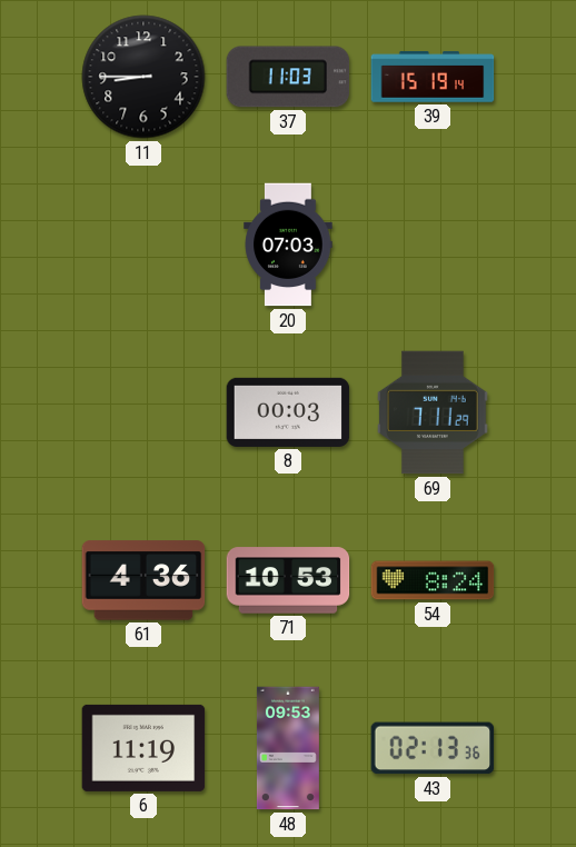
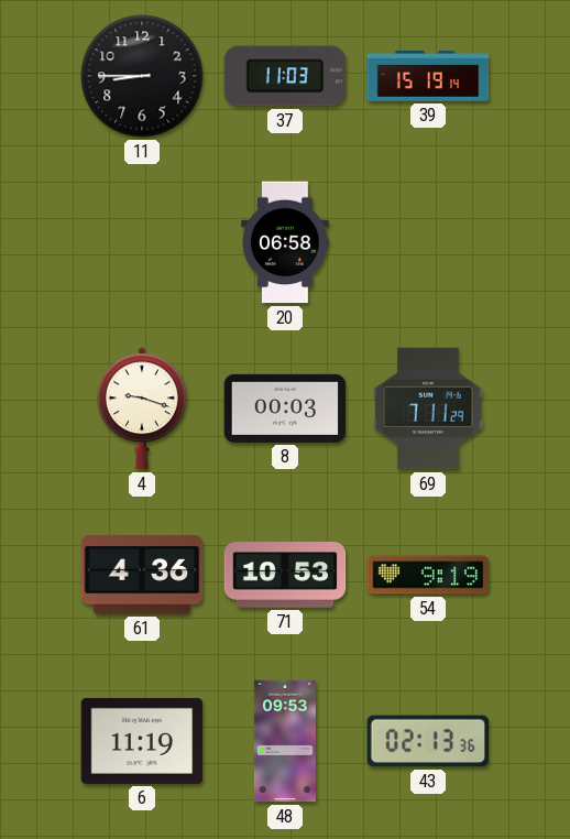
20: 07:03 -> 06:58
4: none -> 9:18
54: 8:24 -> 9:19
